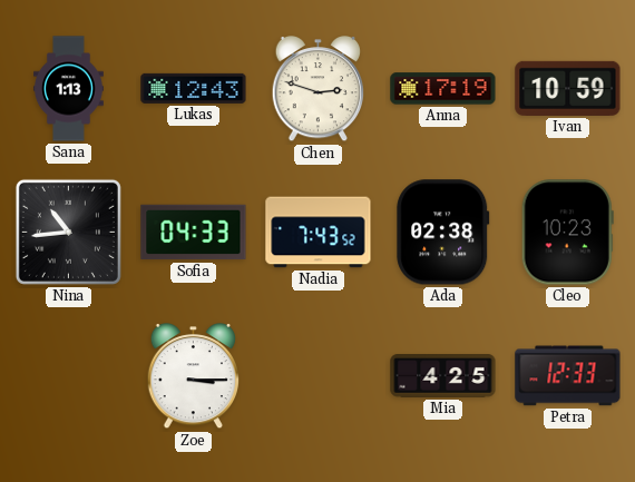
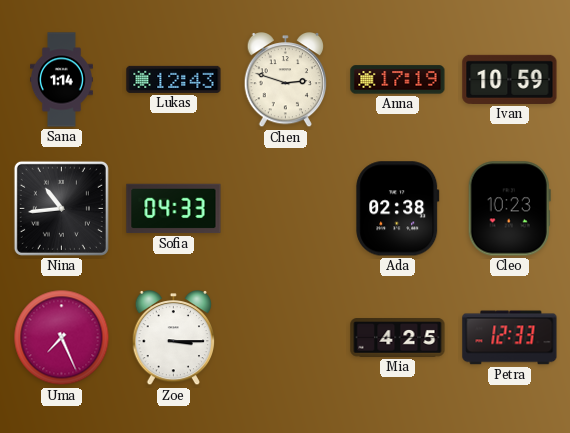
Sana: 1:13 -> 1:14
Nadia: 7:43 -> none
Uma: none -> 7:26
